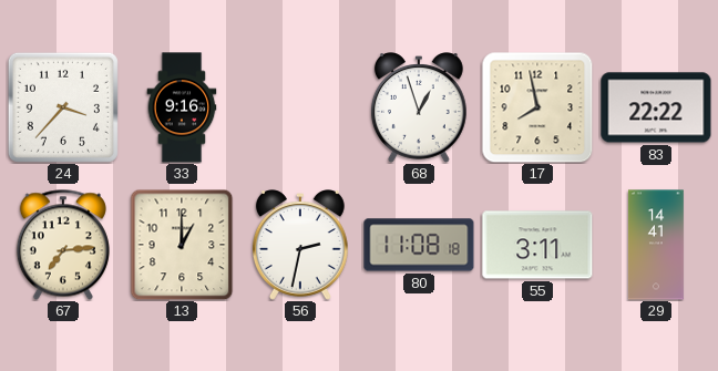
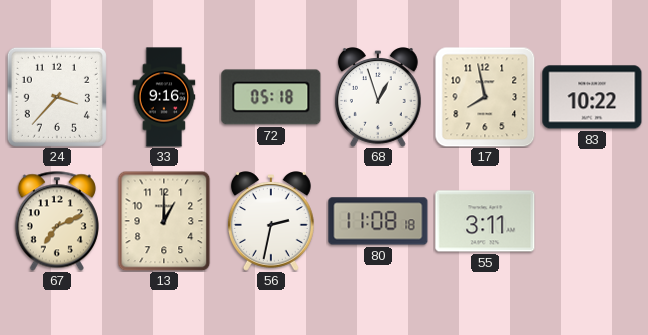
72: none -> 05:18
83: 22:22 -> 10:22
67: 7:14 -> 7:11
29: 14:41 -> none
